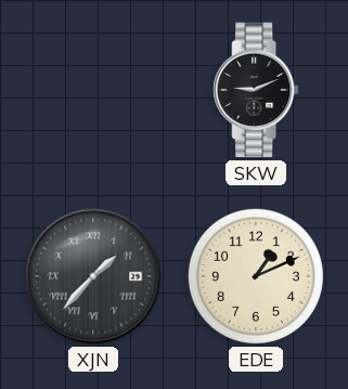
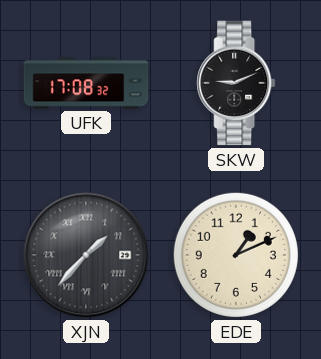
UFK: none -> 17:08
